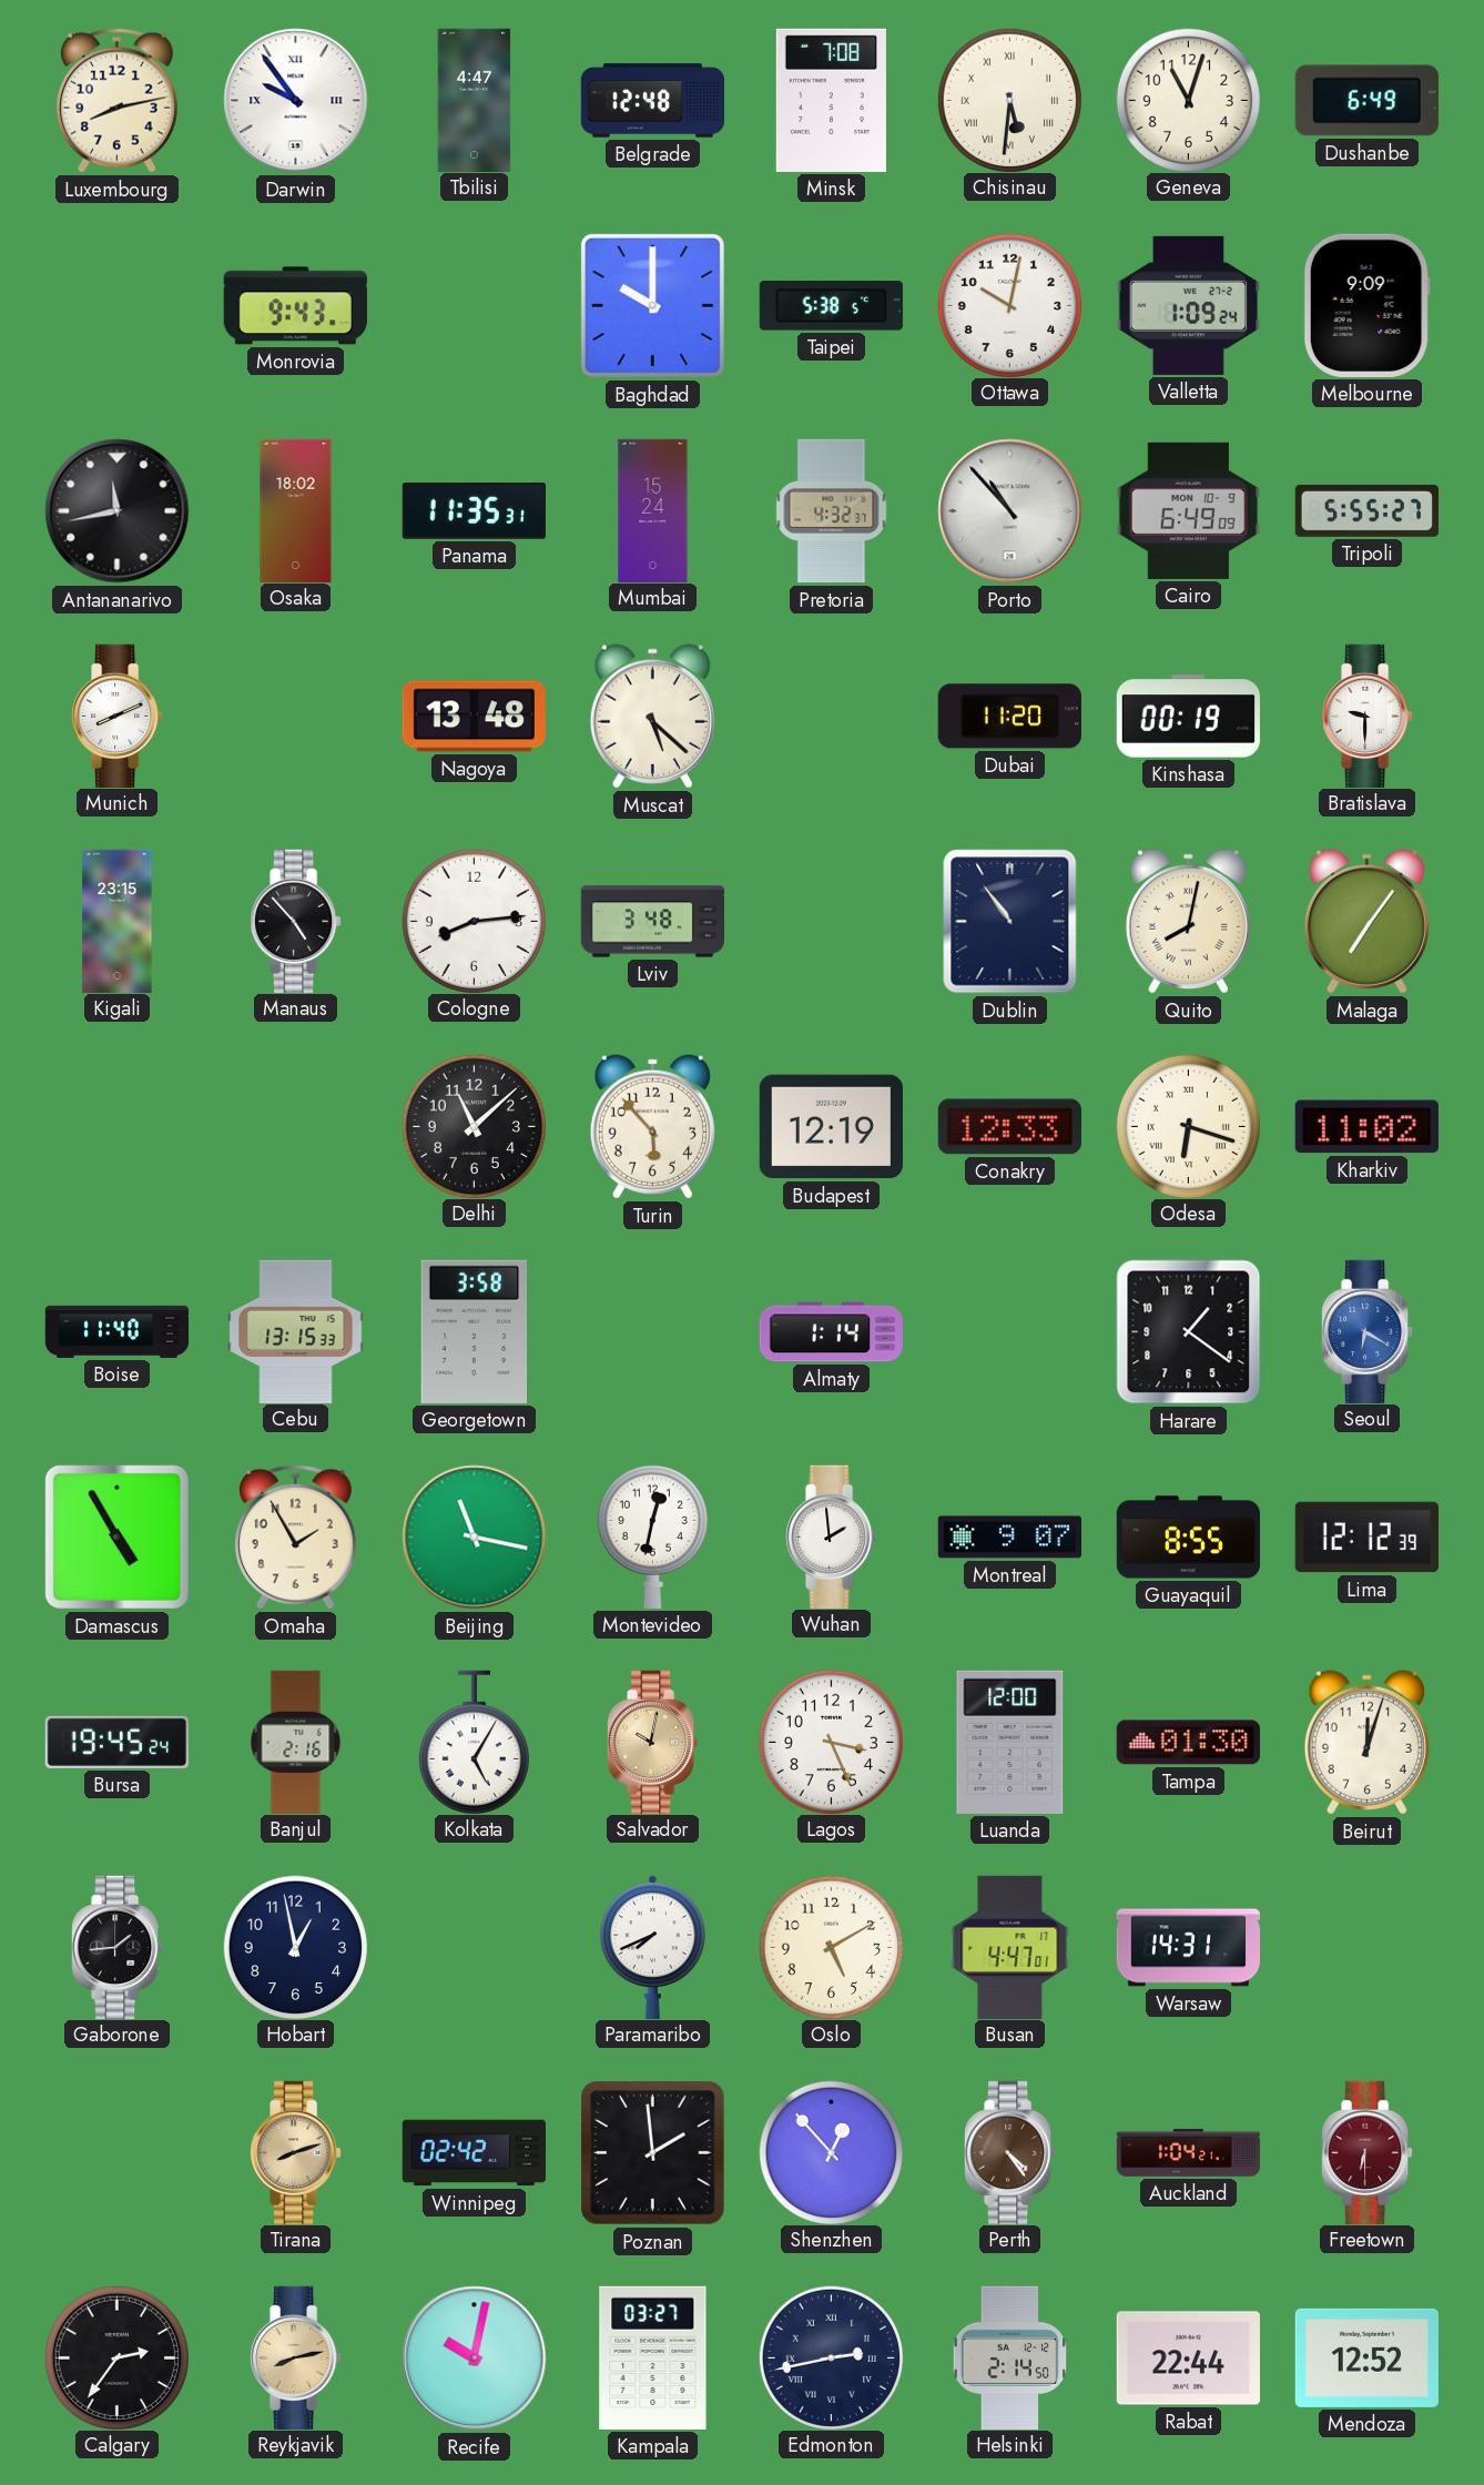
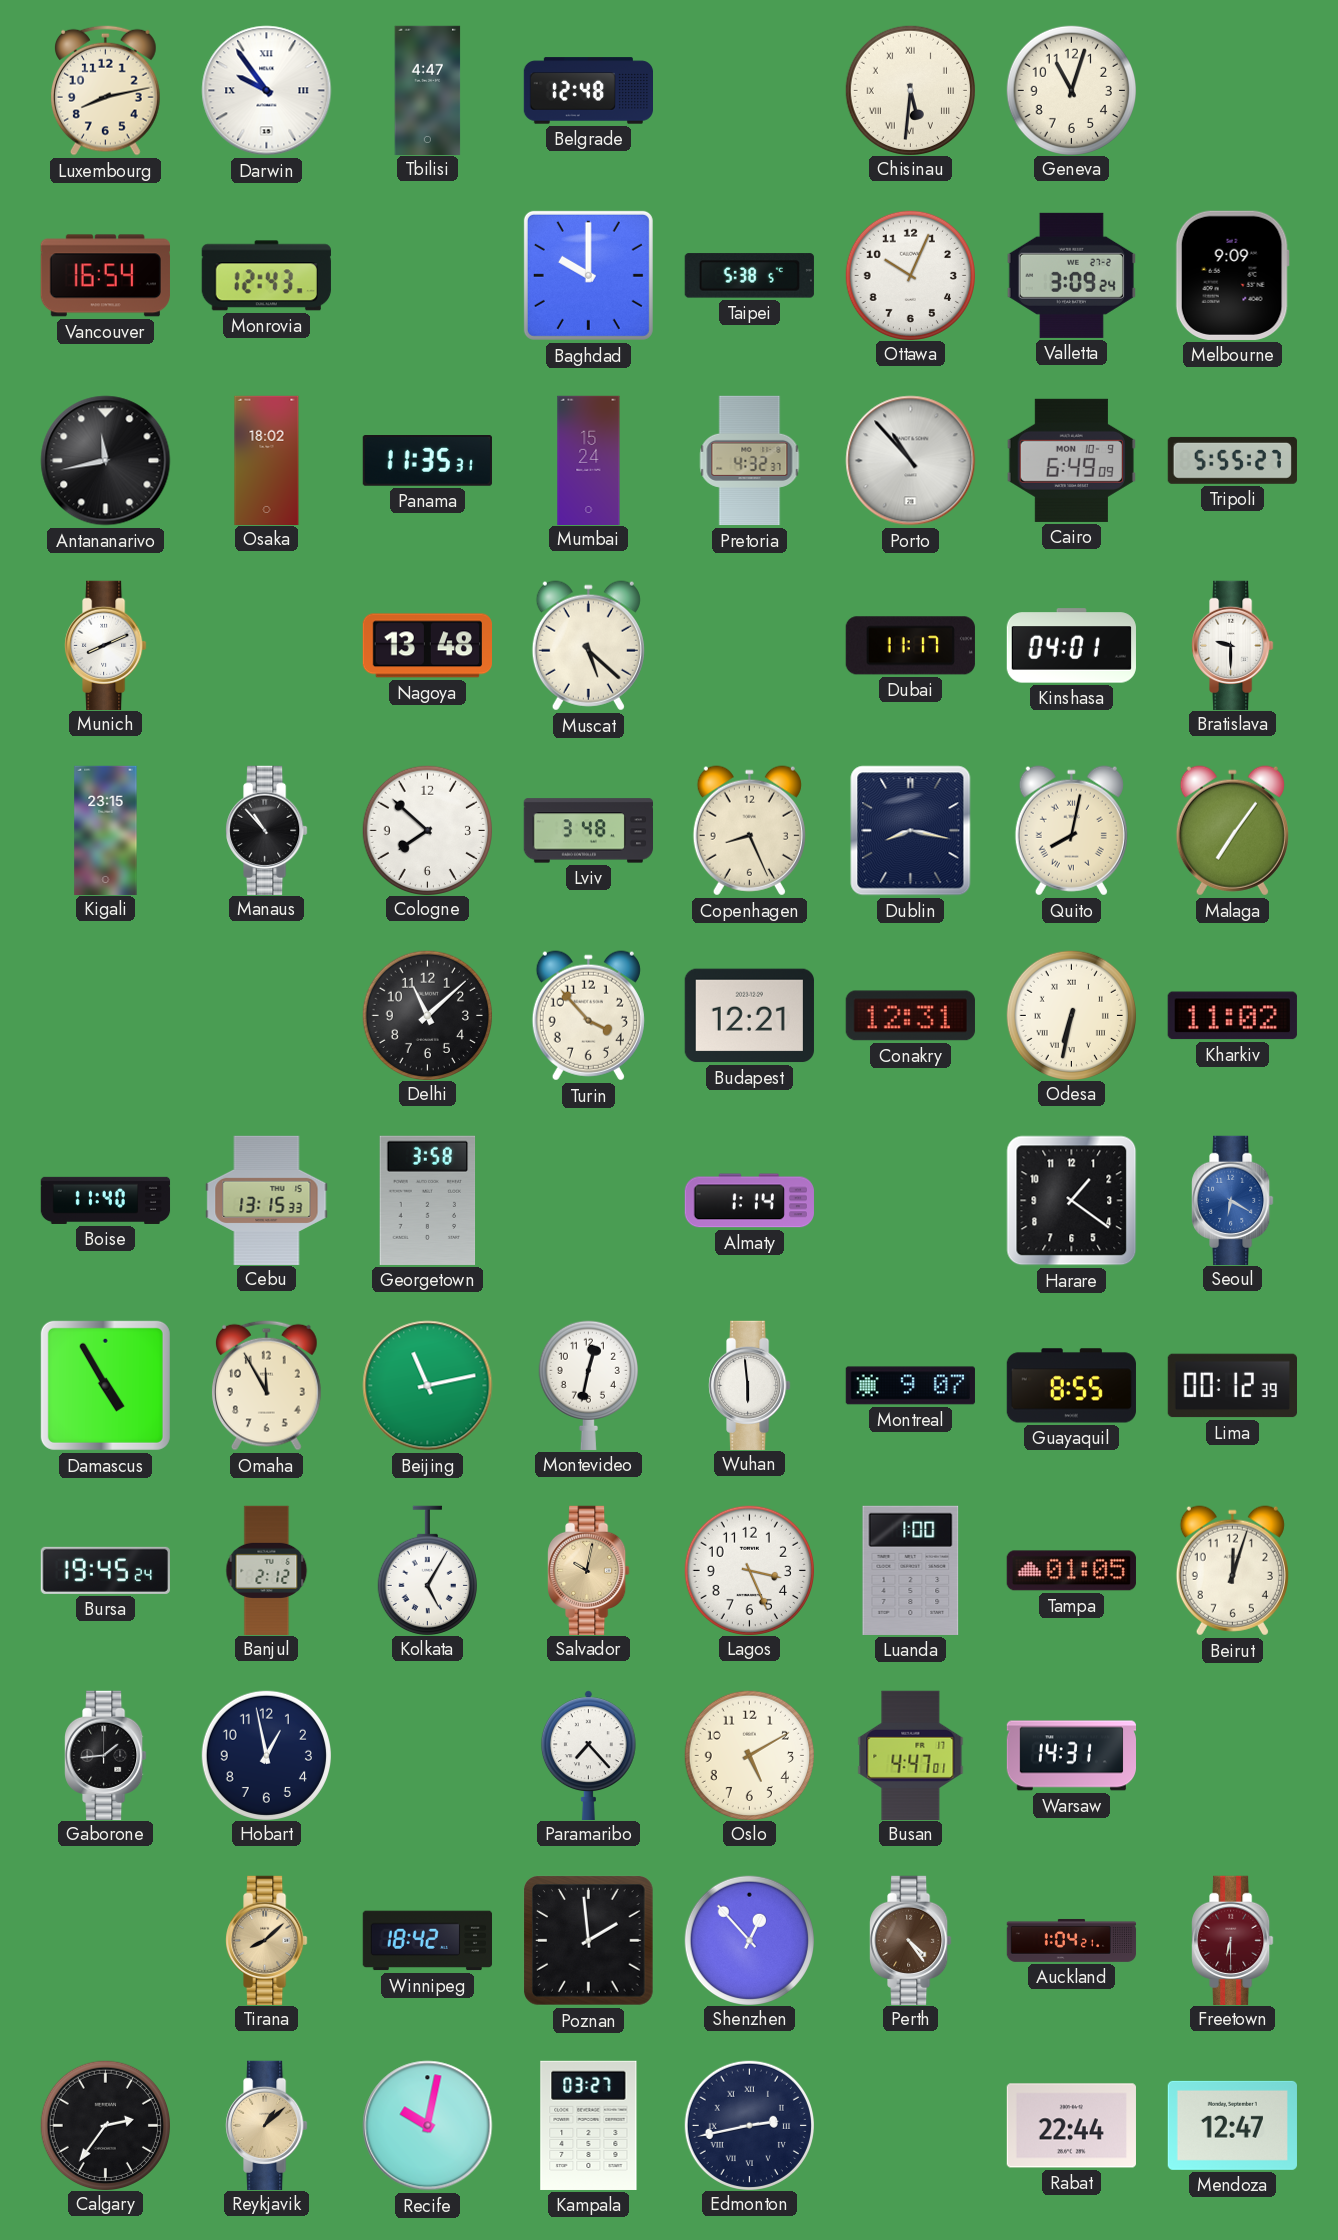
Minsk: 7:08 -> none
Dushanbe: 6:49 -> none
Vancouver: none -> 16:54
Monrovia: 9:43 -> 12:43
Ottawa: 10:02 -> 10:04
Valletta: 1:09 -> 3:09
Dubai: 11:20 -> 11:17
Kinshasa: 00:19 -> 04:01
Manaus: 4:53 -> 10:53
Cologne: 8:14 -> 7:52
Copenhagen: none -> 8:26
Dublin: 10:54 -> 8:17
Turin: 5:53 -> 3:53
Budapest: 12:19 -> 12:21
Conakry: 12:33 -> 12:31
Odesa: 6:18 -> 6:32
Omaha: 1:55 -> 11:55
Beijing: 11:17 -> 11:13
Wuhan: 1:59 -> 5:59
Lima: 12:12 -> 00:12
Banjul: 2:16 -> 2:12
Luanda: 12:00 -> 1:00
Tampa: 01:30 -> 01:05
Paramaribo: 7:41 -> 7:23
Tirana: 8:12 -> 8:08
Winnipeg: 02:42 -> 18:42
Reykjavik: 8:13 -> 1:08
Helsinki: 2:14 -> none
Mendoza: 12:52 -> 12:47
